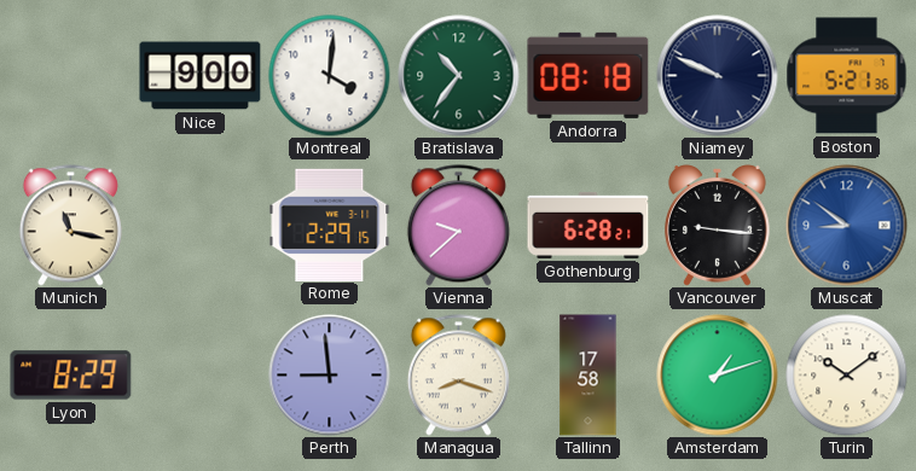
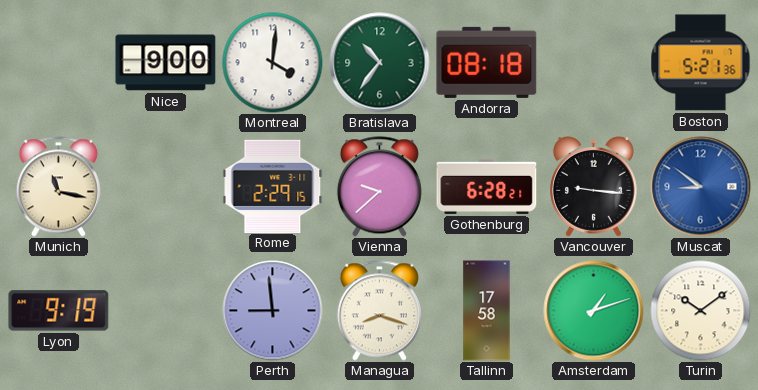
Niamey: 9:49 -> none
Lyon: 8:29 -> 9:19
